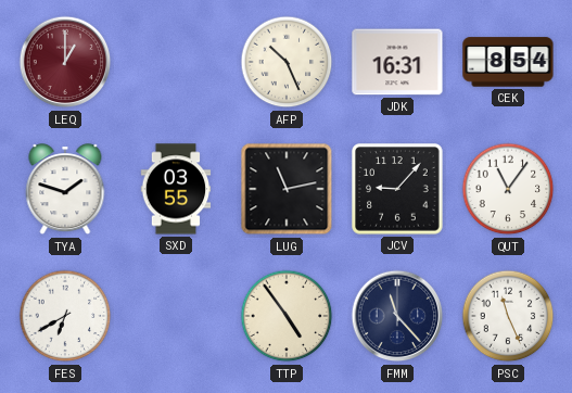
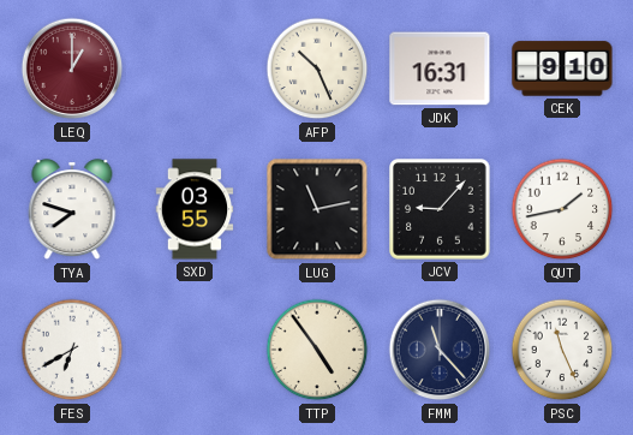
CEK: 8:54 -> 9:10
TYA: 1:48 -> 7:48
QUT: 11:06 -> 1:43
